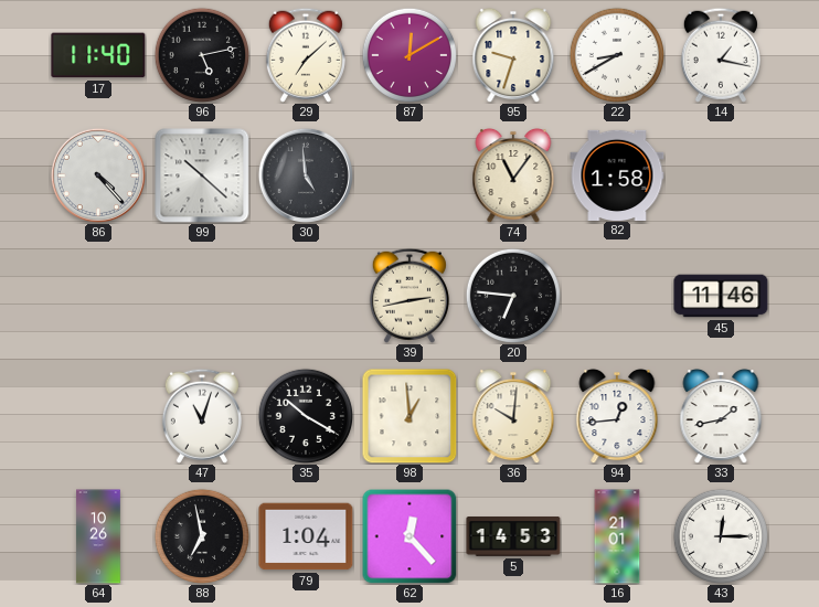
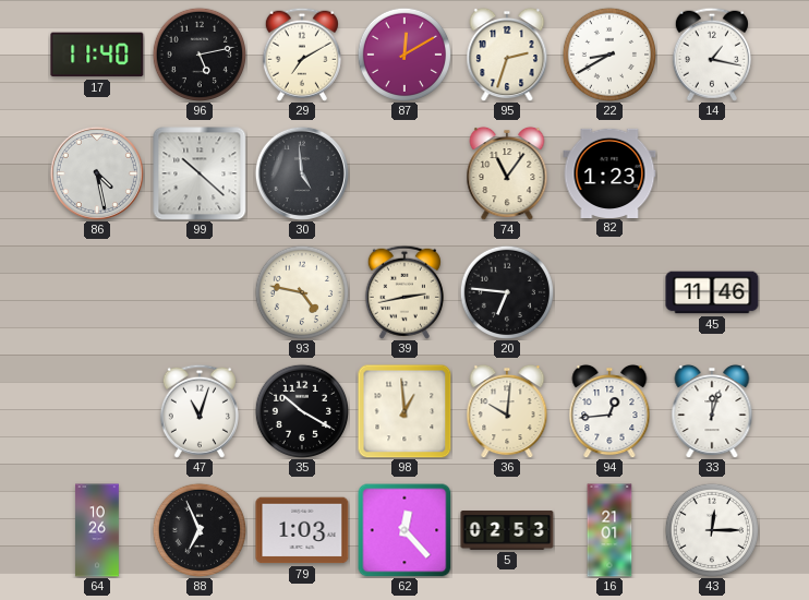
29: 7:08 -> 7:10
95: 9:33 -> 2:33
86: 4:23 -> 4:28
82: 1:58 -> 1:23
93: none -> 4:47
33: 1:43 -> 12:03
88: 6:58 -> 6:56
79: 1:04 -> 1:03
5: 14:53 -> 02:53
